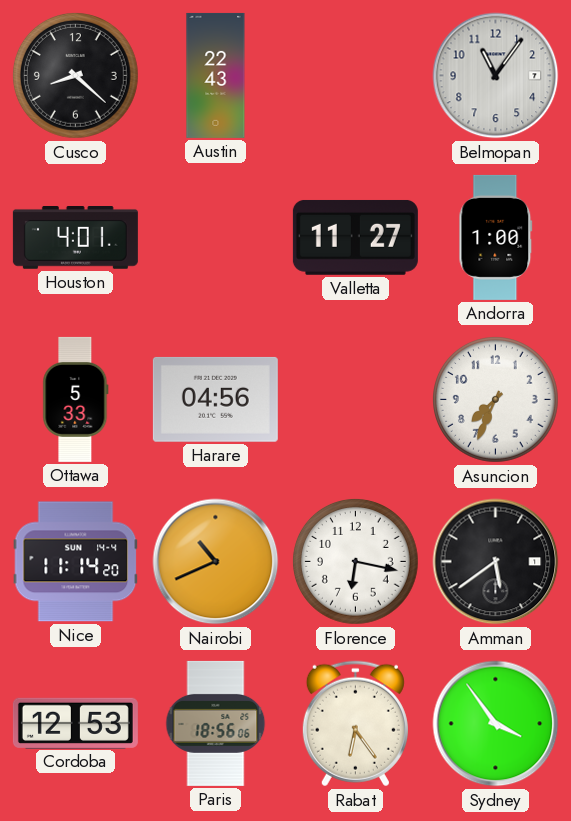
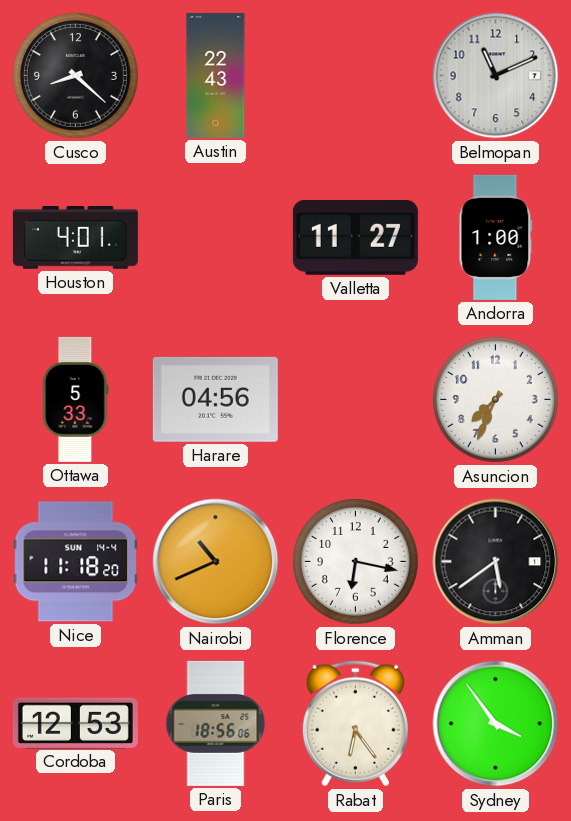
Belmopan: 11:06 -> 11:11
Nice: 11:14 -> 11:18
